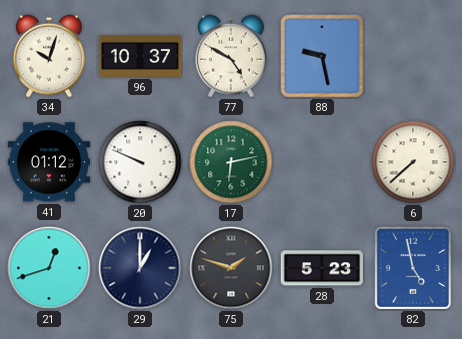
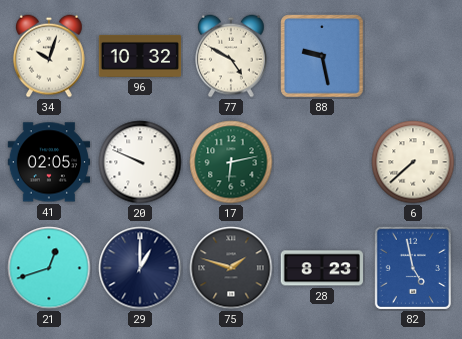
96: 10:37 -> 10:32
41: 01:12 -> 02:05
28: 5:23 -> 8:23
